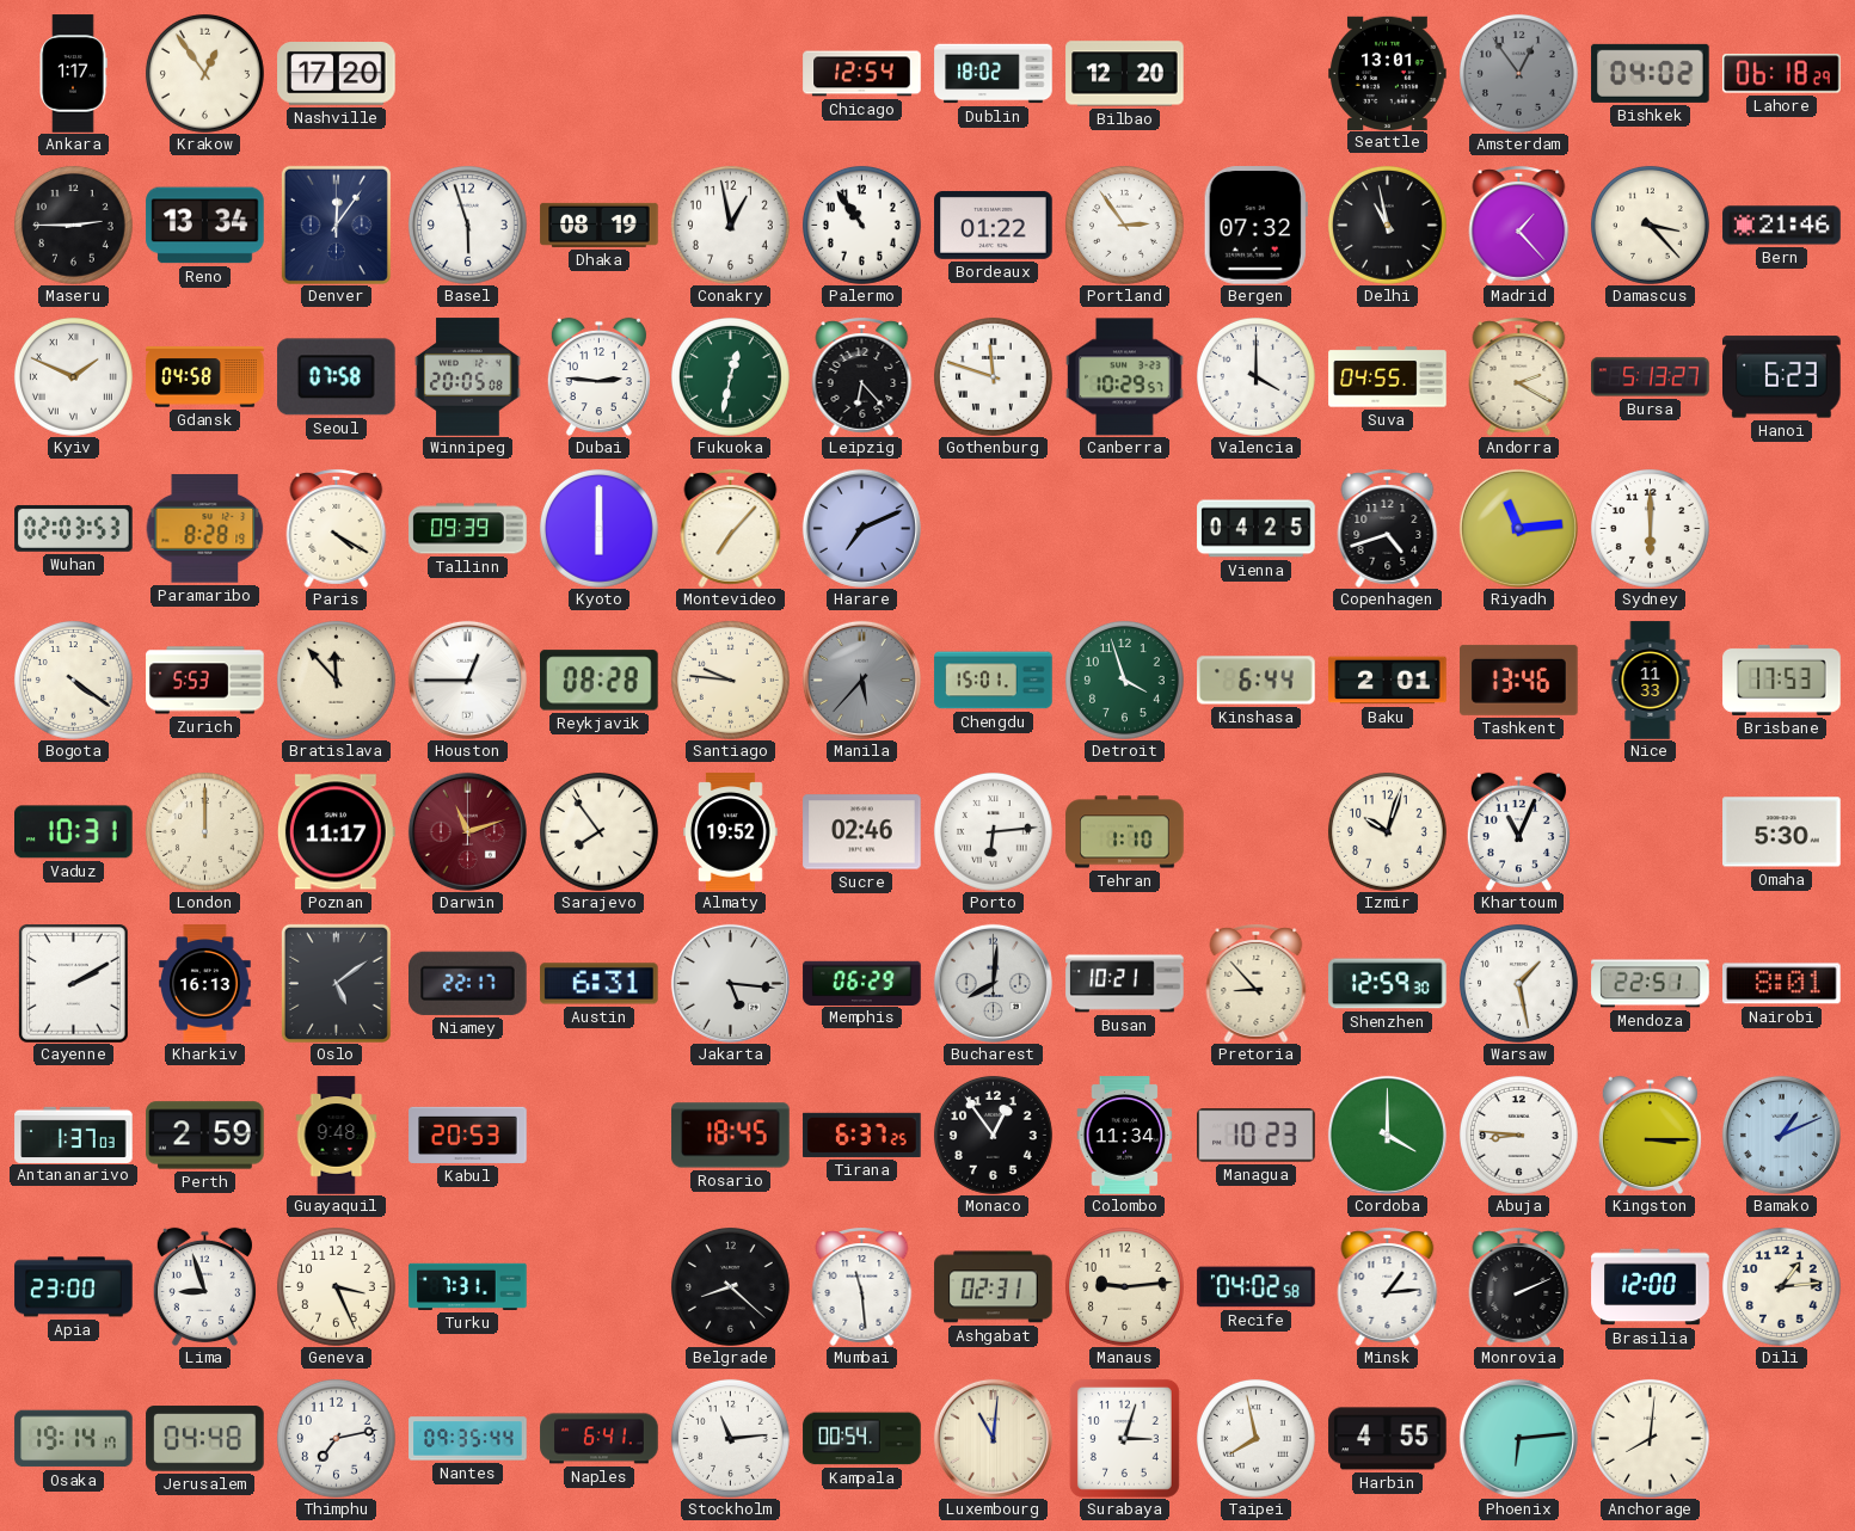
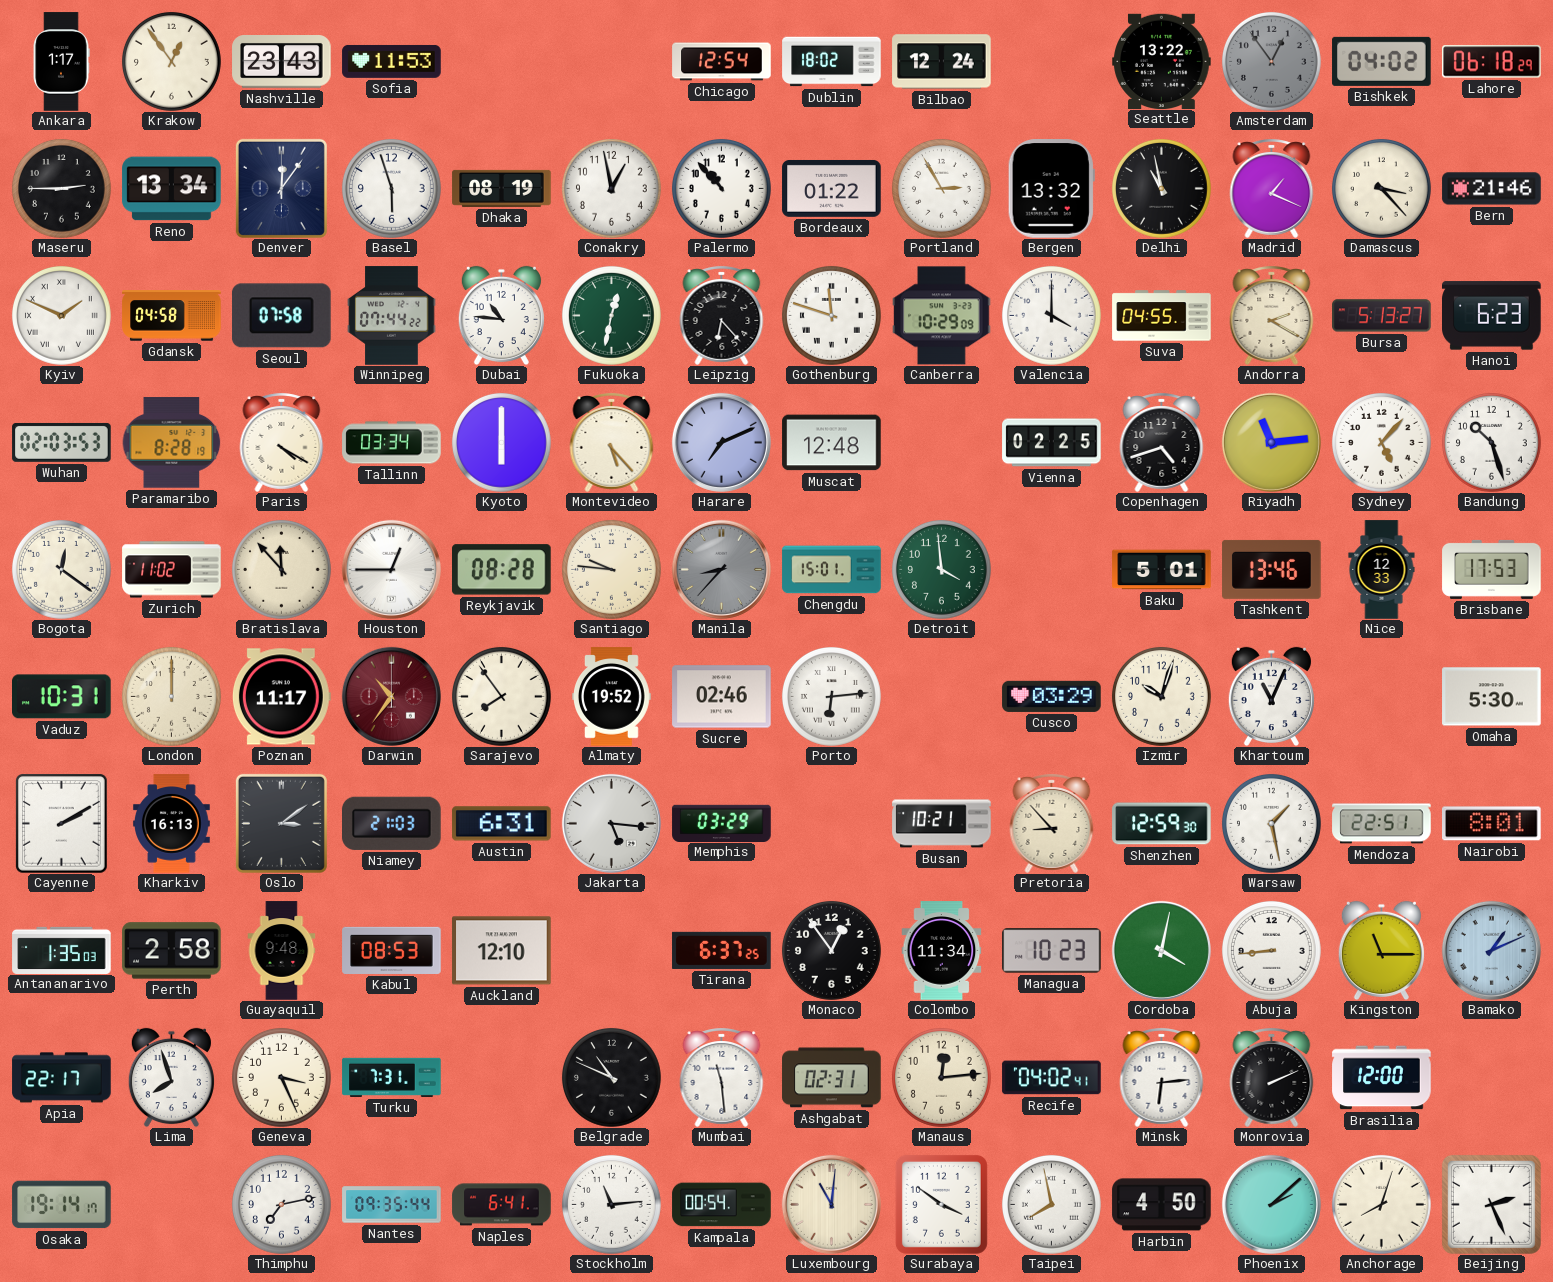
Nashville: 17:20 -> 23:43
Sofia: none -> 11:53
Bilbao: 12:20 -> 12:24
Seattle: 13:01 -> 13:22
Palermo: 10:54 -> 10:53
Portland: 2:54 -> 2:55
Bergen: 07:32 -> 13:32
Madrid: 1:23 -> 1:19
Winnipeg: 20:05 -> 07:44
Dubai: 2:46 -> 10:46
Canberra: 10:29:57 -> 10:29:09
Tallinn: 09:39 -> 03:34
Montevideo: 7:07 -> 5:23
Muscat: none -> 12:48
Vienna: 04:25 -> 02:25
Sydney: 6:00 -> 5:07
Bandung: none -> 10:27
Bogota: 4:21 -> 12:21
Zurich: 5:53 -> 11:02
Manila: 5:37 -> 8:37
Detroit: 3:57 -> 3:59
Kinshasa: 6:44 -> none
Baku: 2:01 -> 5:01
Nice: 11:33 -> 12:33
Darwin: 11:12 -> 10:36
Tehran: 1:10 -> none
Cusco: none -> 03:29
Oslo: 5:09 -> 3:09
Niamey: 22:17 -> 21:03
Memphis: 06:29 -> 03:29
Bucharest: 8:01 -> none
Antananarivo: 1:37 -> 1:35
Perth: 2:59 -> 2:58
Kabul: 20:53 -> 08:53
Auckland: none -> 12:10
Rosario: 18:45 -> none
Cordoba: 4:00 -> 4:02
Abuja: 8:46 -> 8:44
Kingston: 3:15 -> 11:15
Apia: 23:00 -> 22:17
Lima: 8:57 -> 7:57
Belgrade: 8:22 -> 10:49
Manaus: 9:14 -> 12:14
Recife: 04:02:58 -> 04:02:41
Minsk: 1:14 -> 6:14
Dili: 1:14 -> none
Jerusalem: 04:48 -> none
Surabaya: 3:03 -> 3:51
Harbin: 4:55 -> 4:50
Phoenix: 6:14 -> 2:08
Anchorage: 8:01 -> 8:03
Beijing: none -> 2:26
